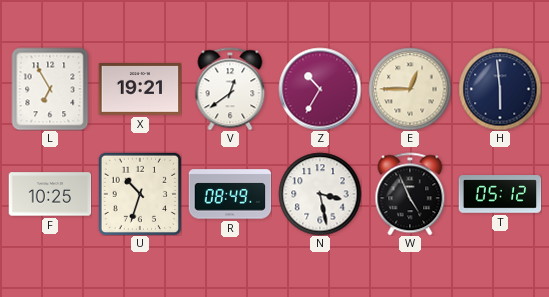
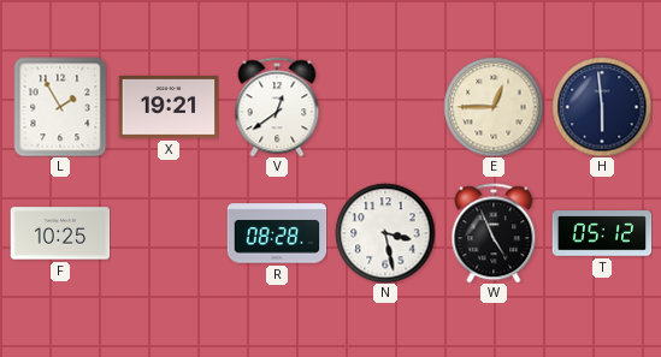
L: 6:55 -> 1:55
Z: 10:35 -> none
U: 10:33 -> none
R: 08:49 -> 08:28
